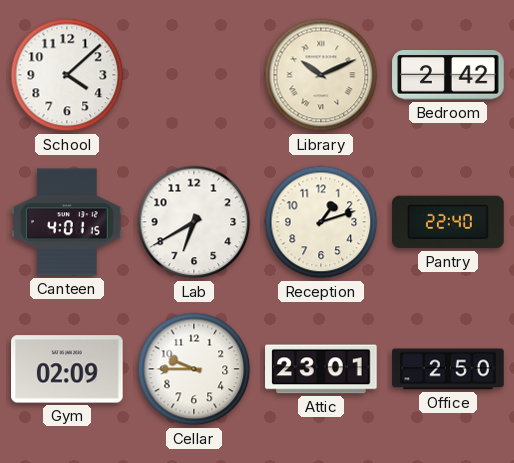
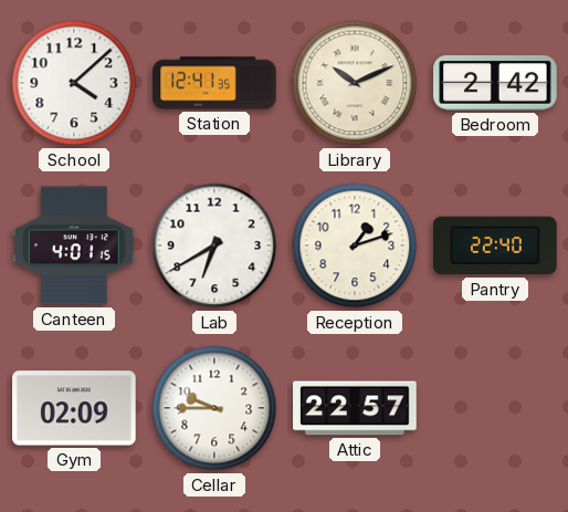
Station: none -> 12:41
Attic: 23:01 -> 22:57
Office: 2:50 -> none
